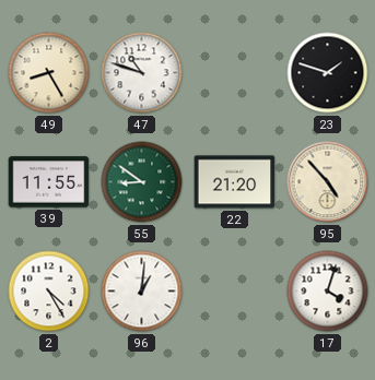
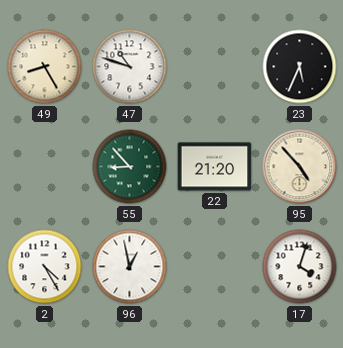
23: 1:48 -> 5:34
39: 11:55 -> none
55: 8:51 -> 8:53
96: 1:01 -> 12:58
